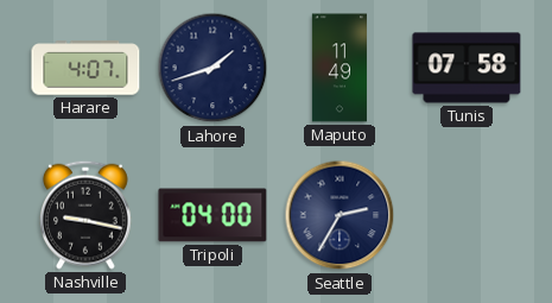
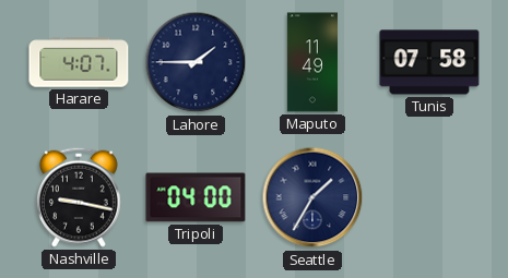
Lahore: 1:42 -> 1:45
Seattle: 2:35 -> 1:35
